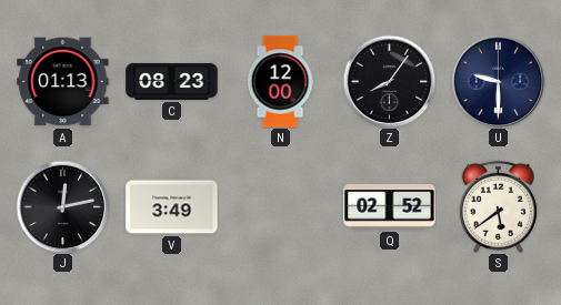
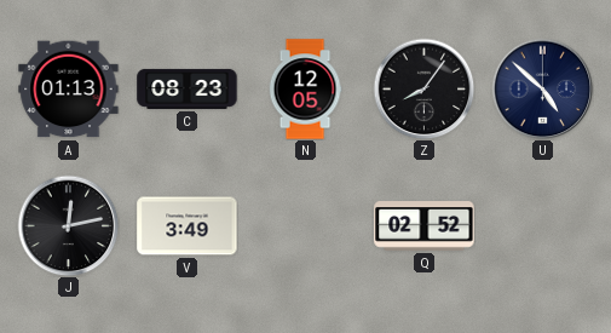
N: 12:00 -> 12:05
U: 9:30 -> 4:52
S: 5:39 -> none
